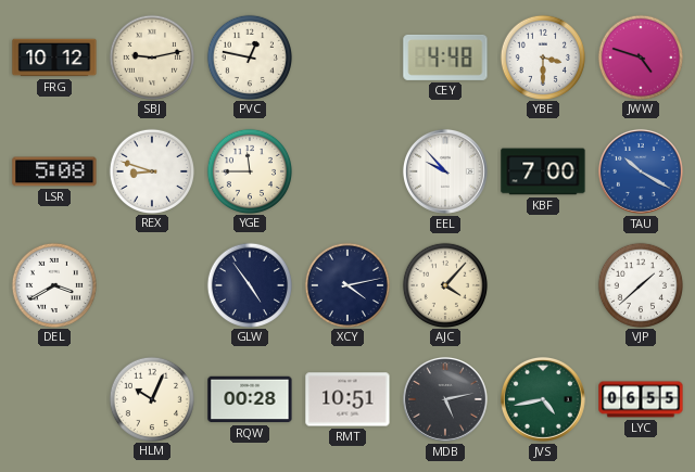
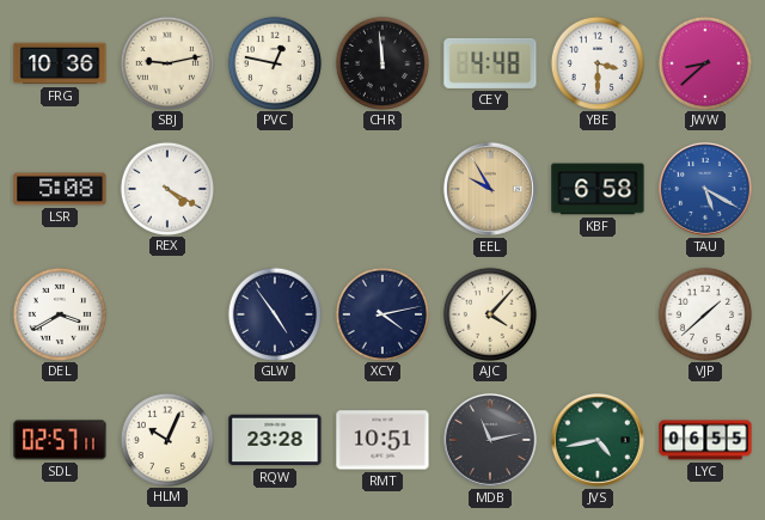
FRG: 10:12 -> 10:36
CHR: none -> 11:59
JWW: 4:48 -> 8:38
REX: 8:48 -> 4:20
YGE: 11:45 -> none
EEL: 9:53 -> 9:55
EEL dial: white -> champagne
KBF: 7:00 -> 6:58
TAU: 10:20 -> 5:20
SDL: none -> 02:57
RQW: 00:28 -> 23:28
MDB: 5:13 -> 11:13
